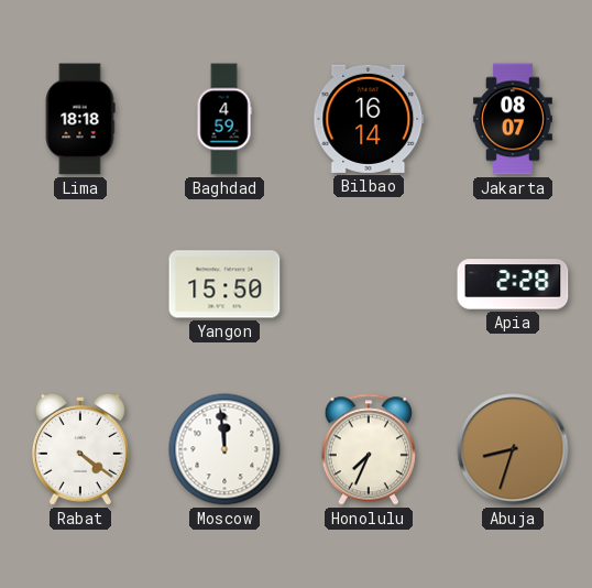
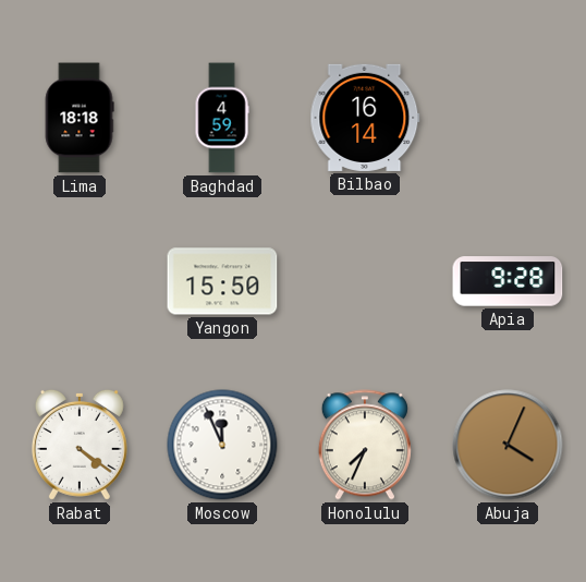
Jakarta: 08:07 -> none
Apia: 2:28 -> 9:28
Moscow: 11:59 -> 11:56
Abuja: 8:33 -> 4:04
